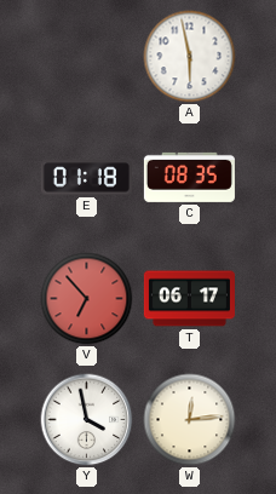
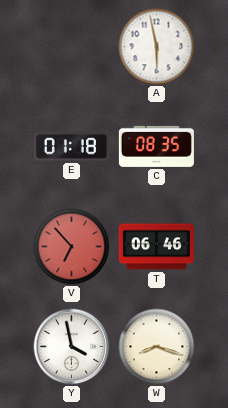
T: 06:17 -> 06:46
W: 12:14 -> 8:18
